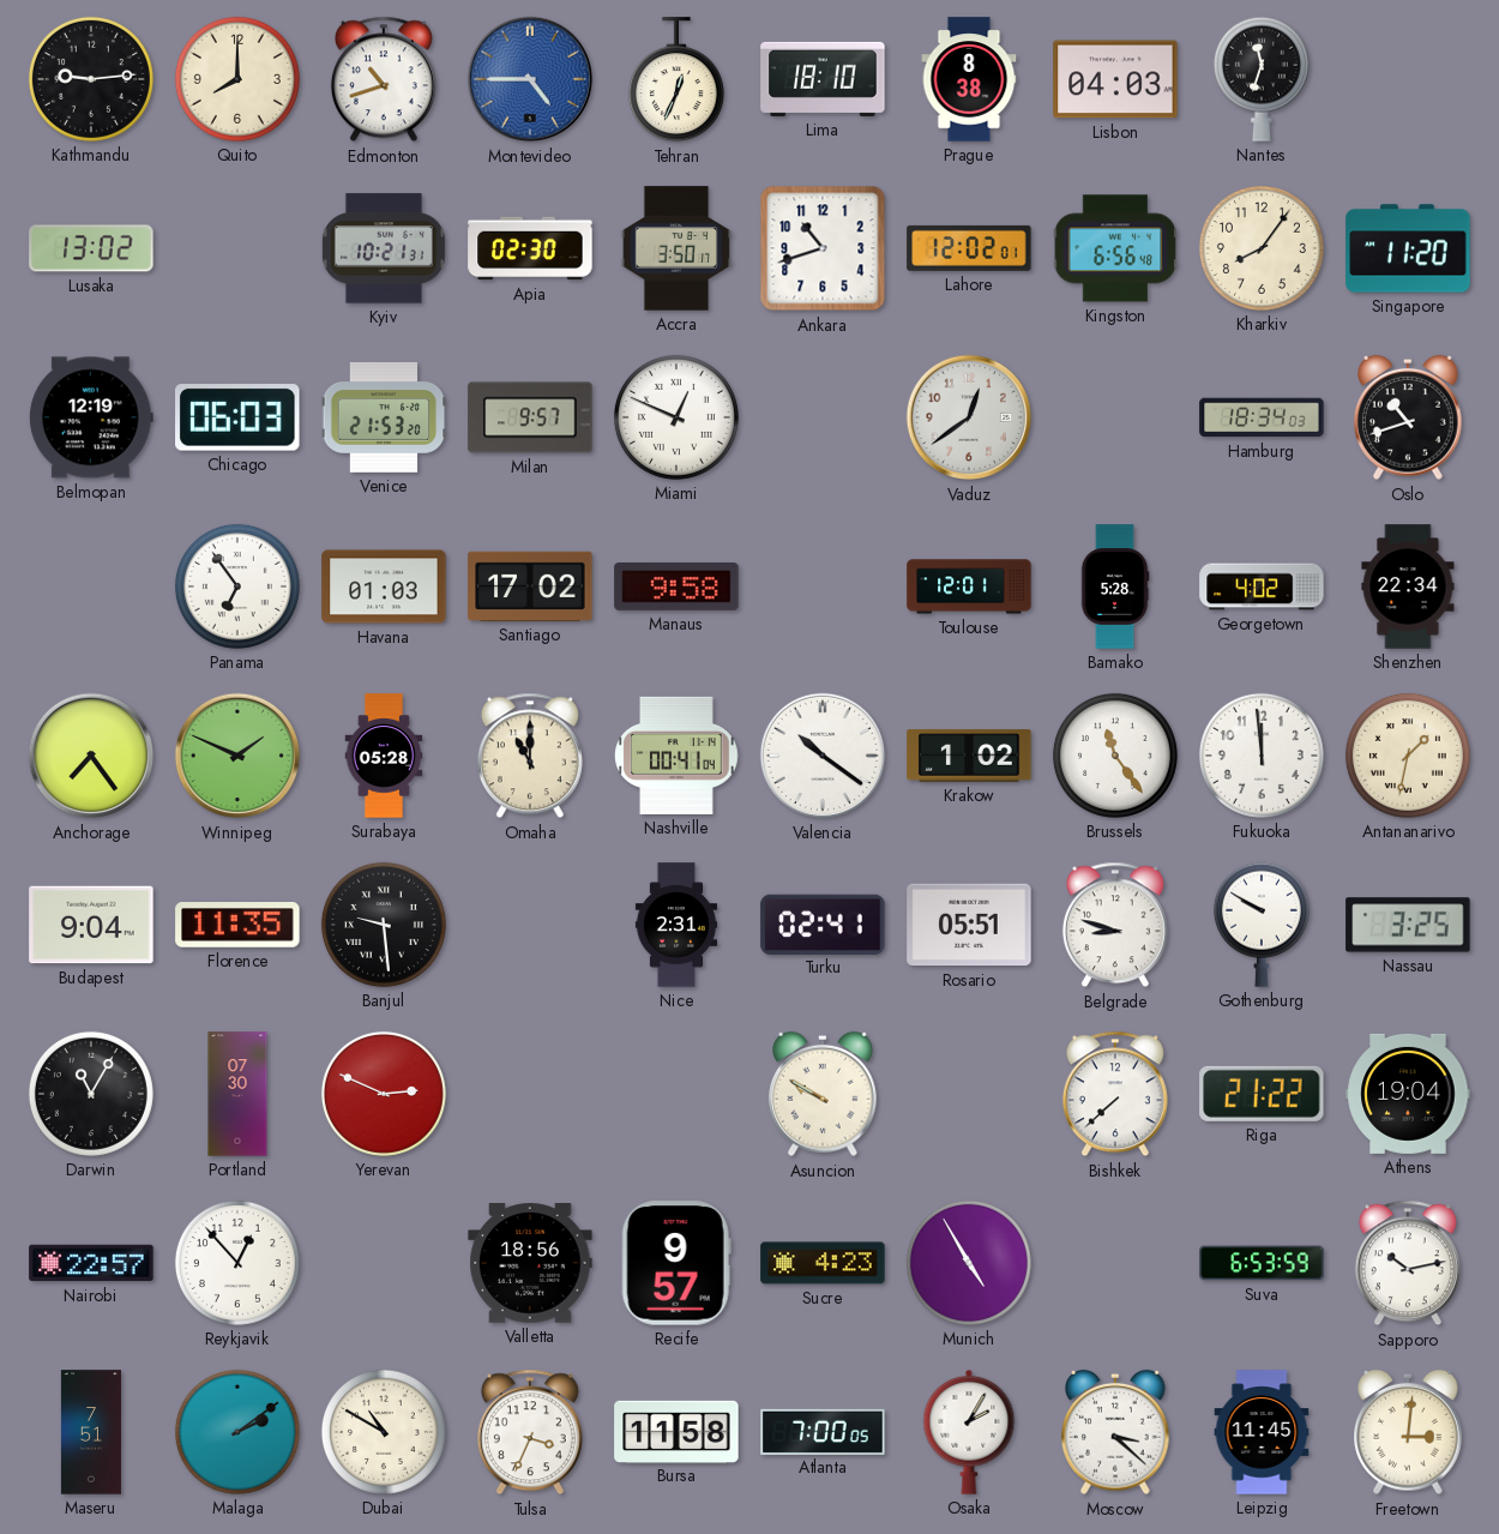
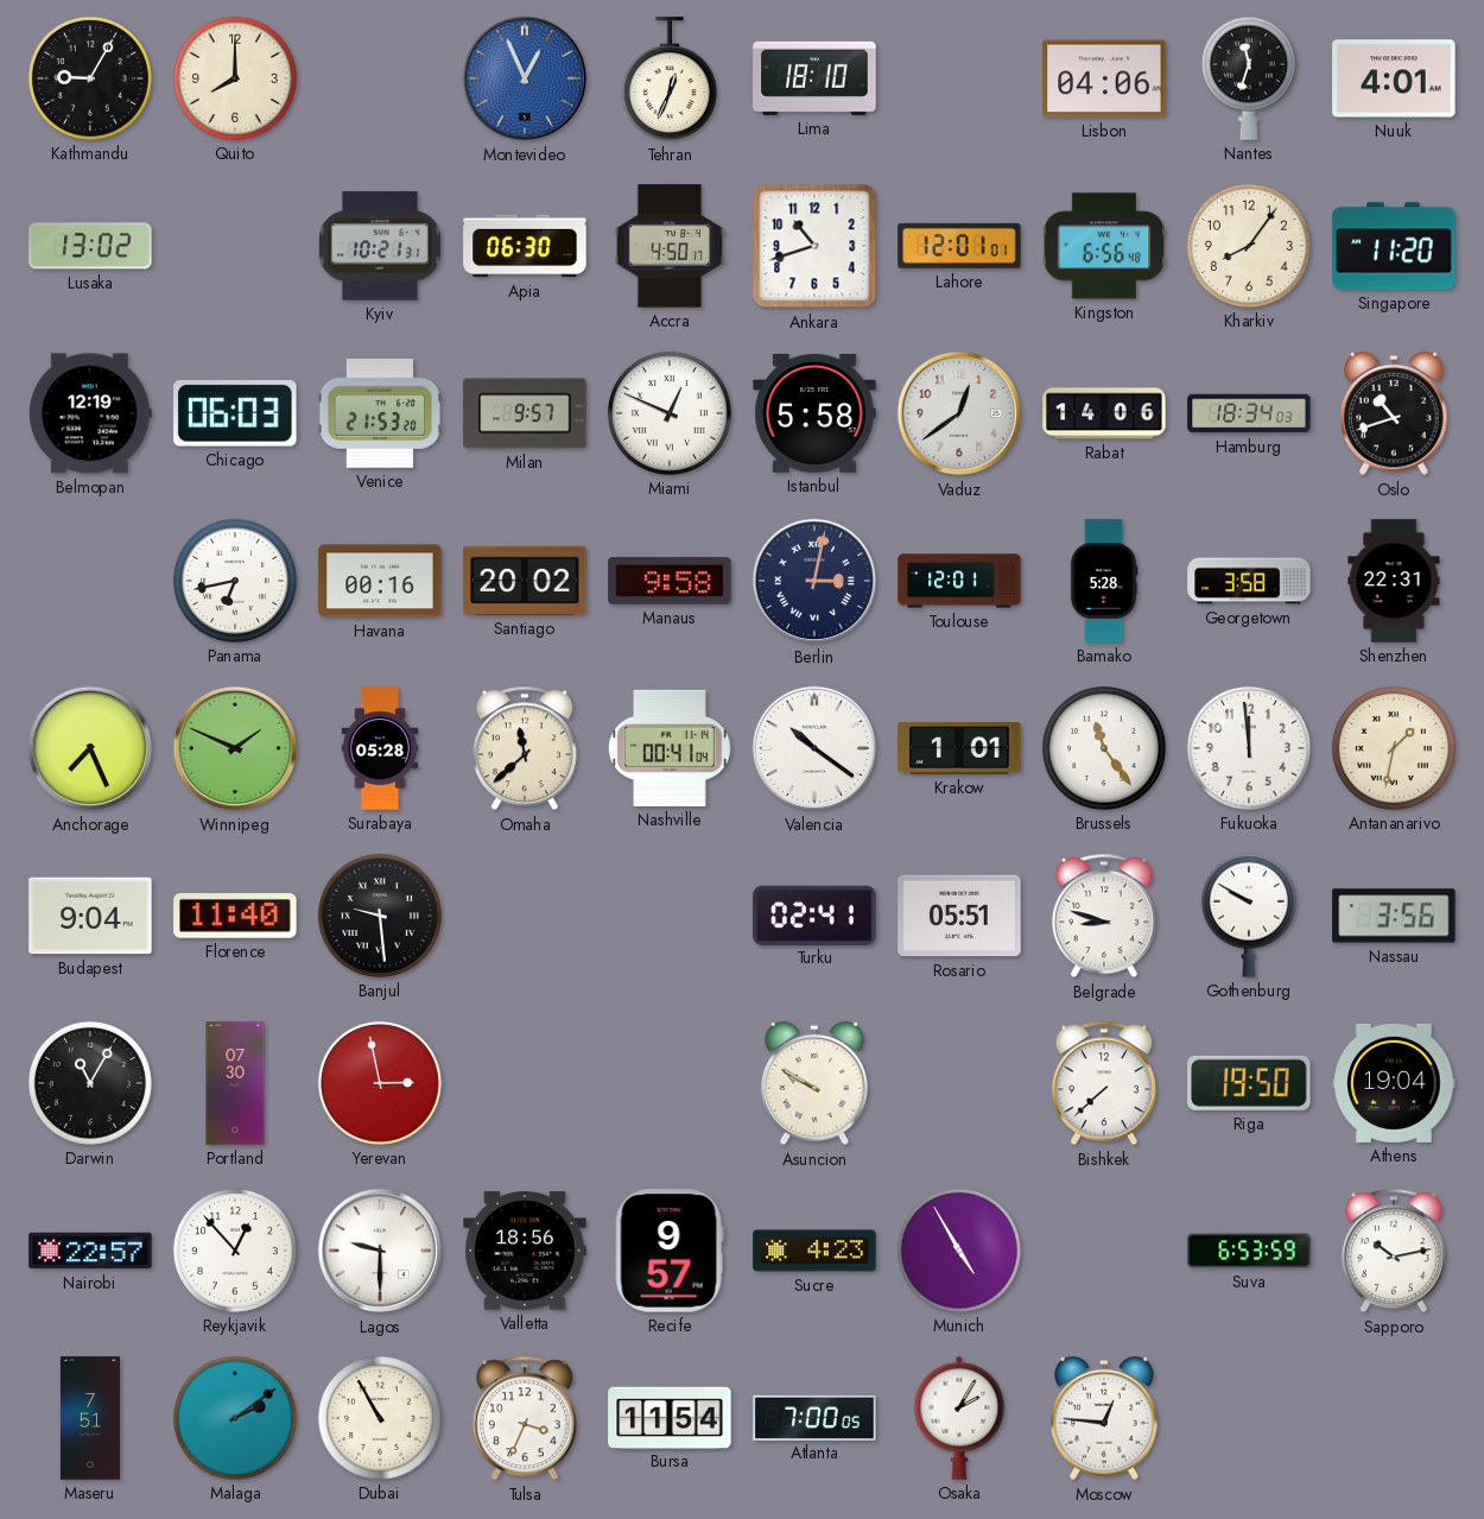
Kathmandu: 9:14 -> 9:05
Edmonton: 10:42 -> none
Montevideo: 4:45 -> 12:56
Prague: 8:38 -> none
Lisbon: 04:03 -> 04:06
Nuuk: none -> 4:01
Apia: 02:30 -> 06:30
Accra: 3:50 -> 4:50
Lahore: 12:02 -> 12:01
Istanbul: none -> 5:58
Rabat: none -> 14:06
Panama: 6:54 -> 6:43
Havana: 01:03 -> 00:16
Santiago: 17:02 -> 20:02
Berlin: none -> 3:02
Georgetown: 4:02 -> 3:58
Shenzhen: 22:34 -> 22:31
Anchorage: 7:24 -> 7:26
Omaha: 11:00 -> 11:38
Krakow: 1:02 -> 1:01
Florence: 11:35 -> 11:40
Nice: 2:31 -> none
Nassau: 3:25 -> 3:56
Yerevan: 2:49 -> 2:58
Riga: 21:22 -> 19:50
Lagos: none -> 9:30
Dubai: 10:50 -> 10:55
Bursa: 11:58 -> 11:54
Moscow: 3:22 -> 12:46
Leipzig: 11:45 -> none
Freetown: 3:01 -> none
